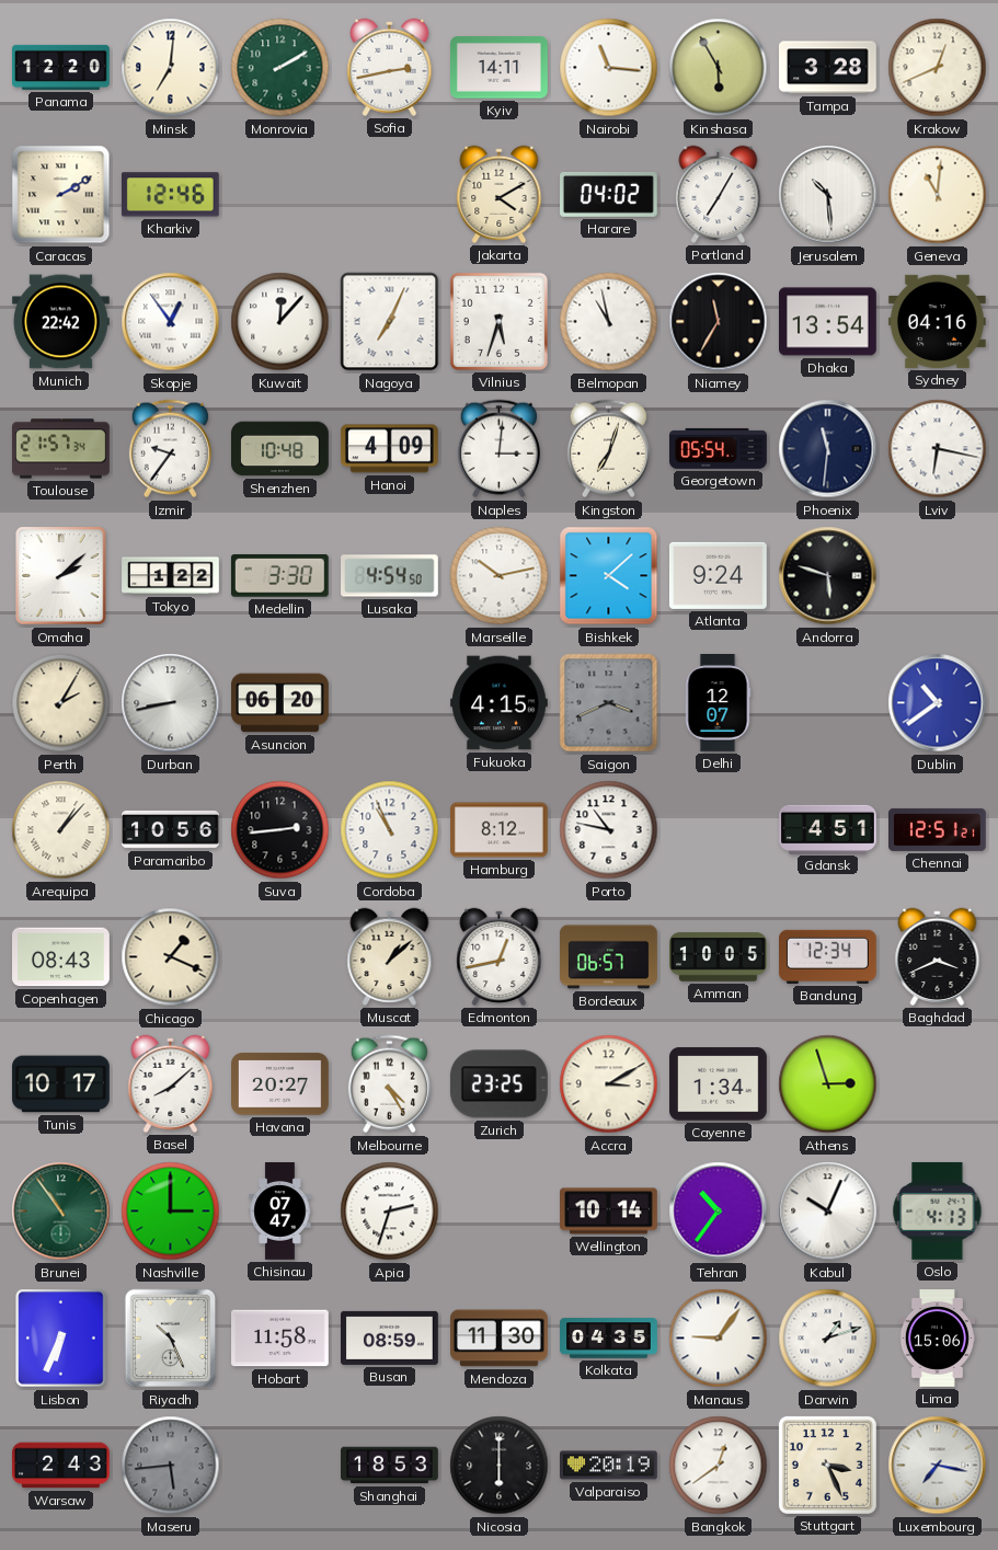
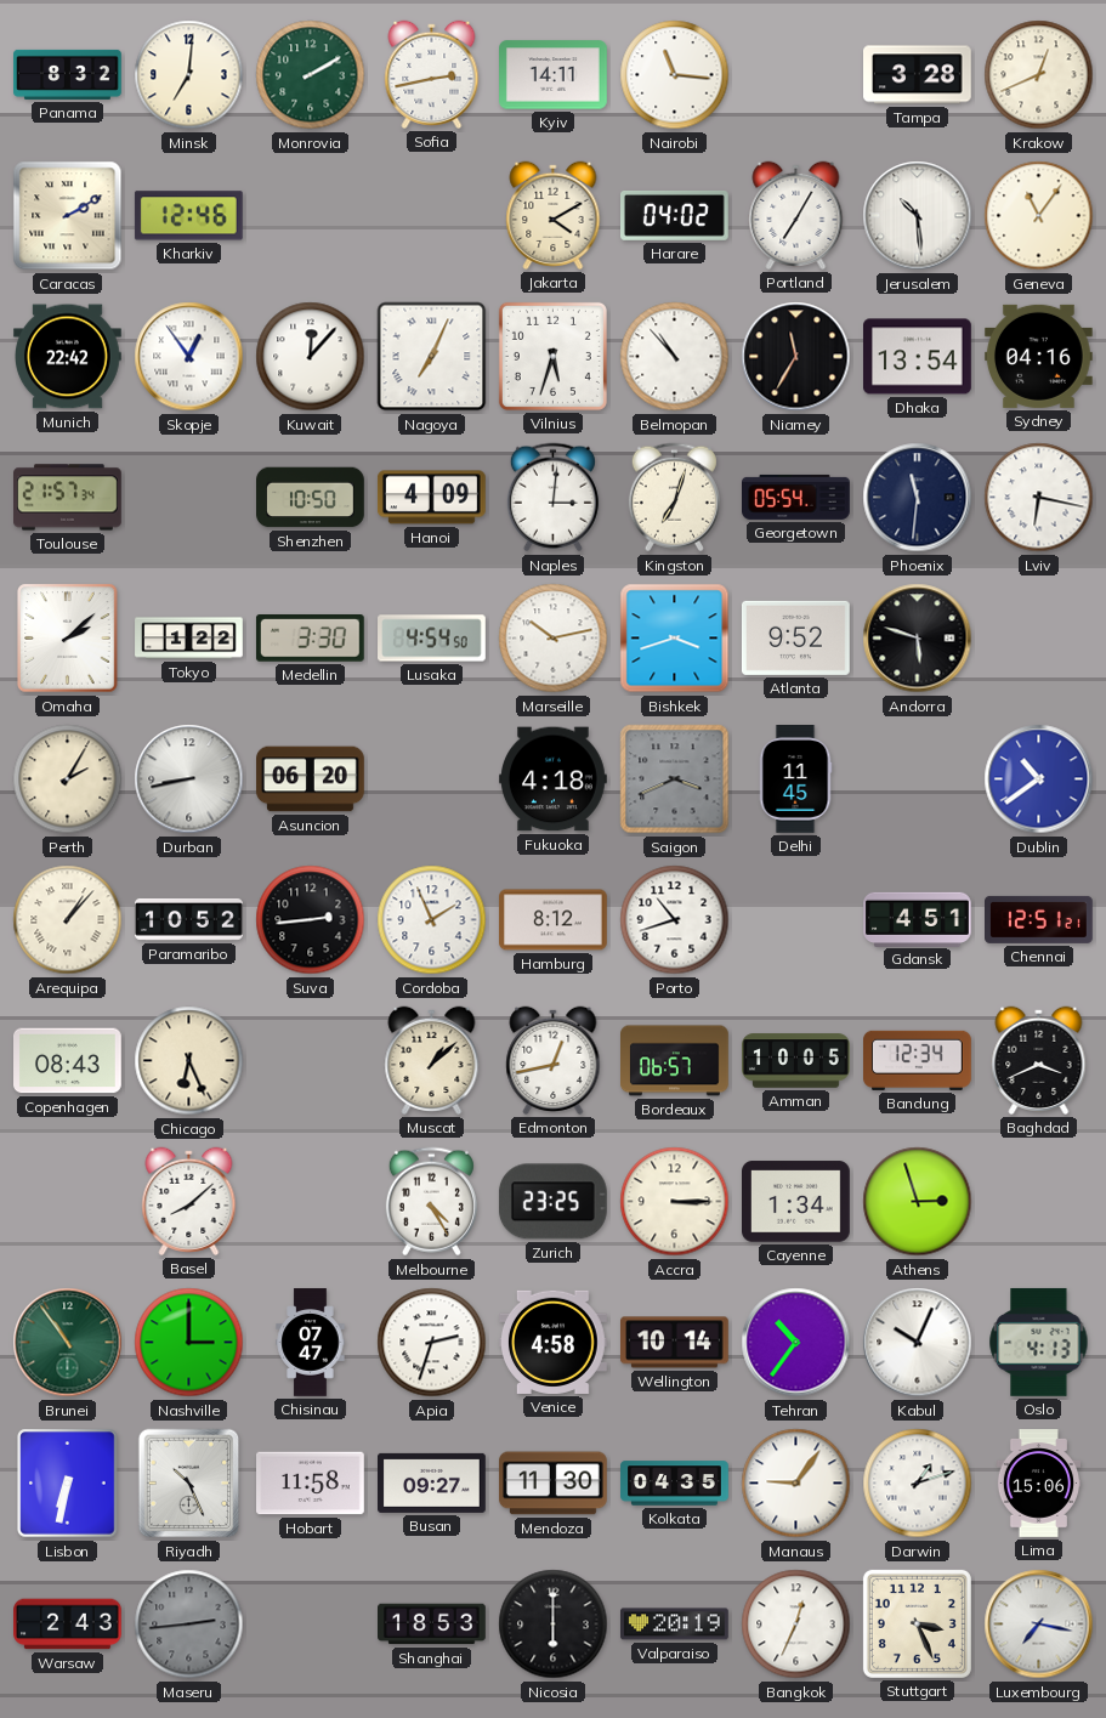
Panama: 12:20 -> 8:32
Kinshasa: 5:55 -> none
Geneva: 11:01 -> 11:06
Belmopan: 10:58 -> 10:53
Izmir: 9:36 -> none
Shenzhen: 10:48 -> 10:50
Bishkek: 4:08 -> 3:42
Atlanta: 9:24 -> 9:52
Fukuoka: 4:15 -> 4:18
Delhi: 12:07 -> 11:45
Paramaribo: 10:56 -> 10:52
Cordoba: 10:56 -> 1:56
Porto: 10:47 -> 10:42
Chicago: 1:19 -> 6:26
Tunis: 10:17 -> none
Havana: 20:27 -> none
Accra: 3:10 -> 3:15
Venice: none -> 4:58
Lisbon: 6:34 -> 6:32
Busan: 08:59 -> 09:27
Maseru: 5:44 -> 2:44
Bangkok: 12:39 -> 12:34
